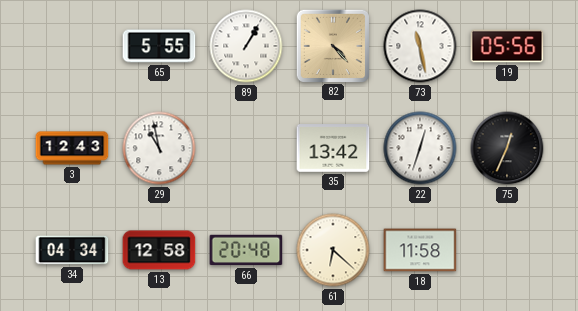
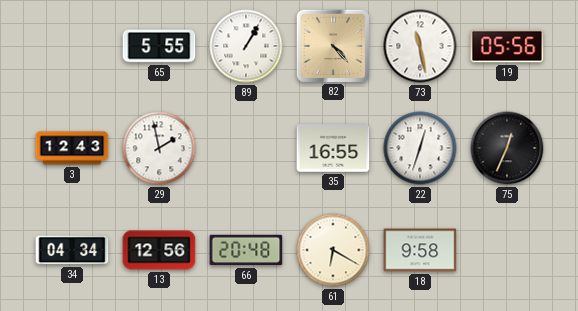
29: 10:58 -> 1:58
35: 13:42 -> 16:55
13: 12:58 -> 12:56
61: 6:22 -> 6:20
18: 11:58 -> 9:58
